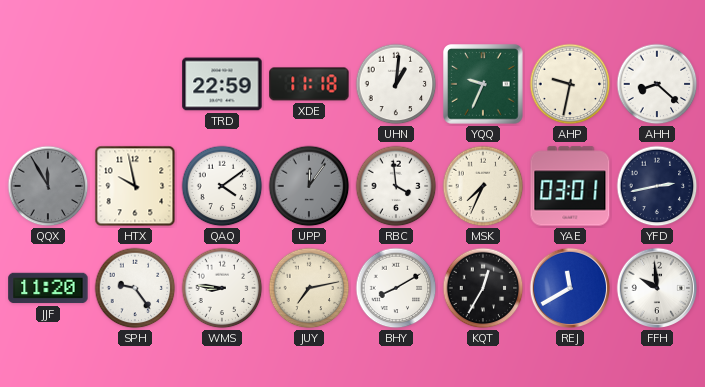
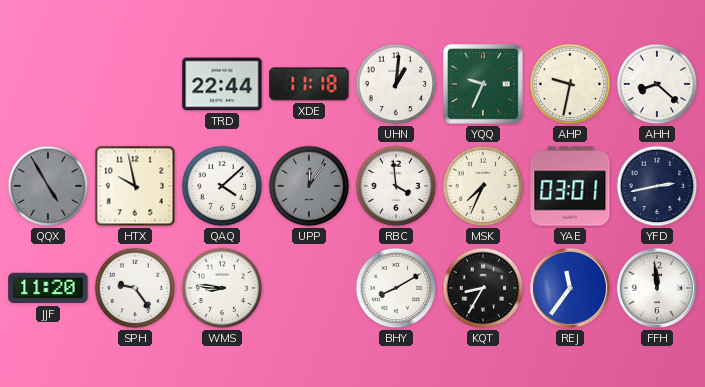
TRD: 22:59 -> 22:44
QQX: 11:55 -> 4:55
QAQ: 4:09 -> 4:08
JUY: 7:13 -> none
KQT: 12:35 -> 8:35
REJ: 11:40 -> 11:36
FFH: 9:59 -> 11:59
